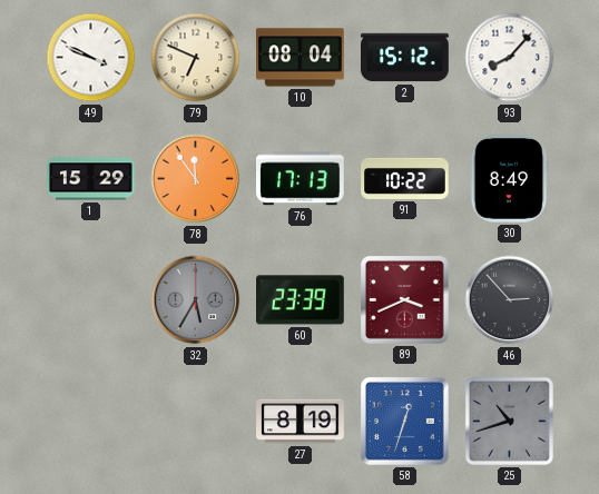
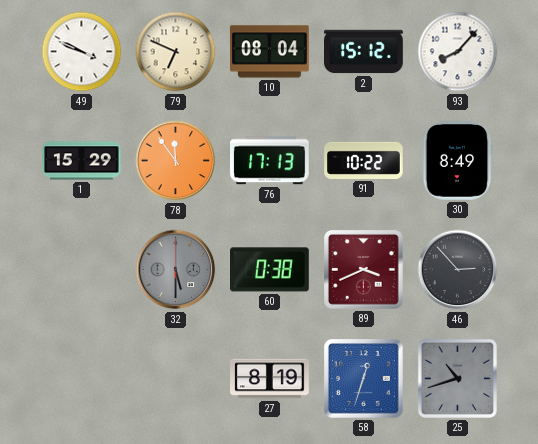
32: 5:35 -> 5:30
60: 23:39 -> 0:38
